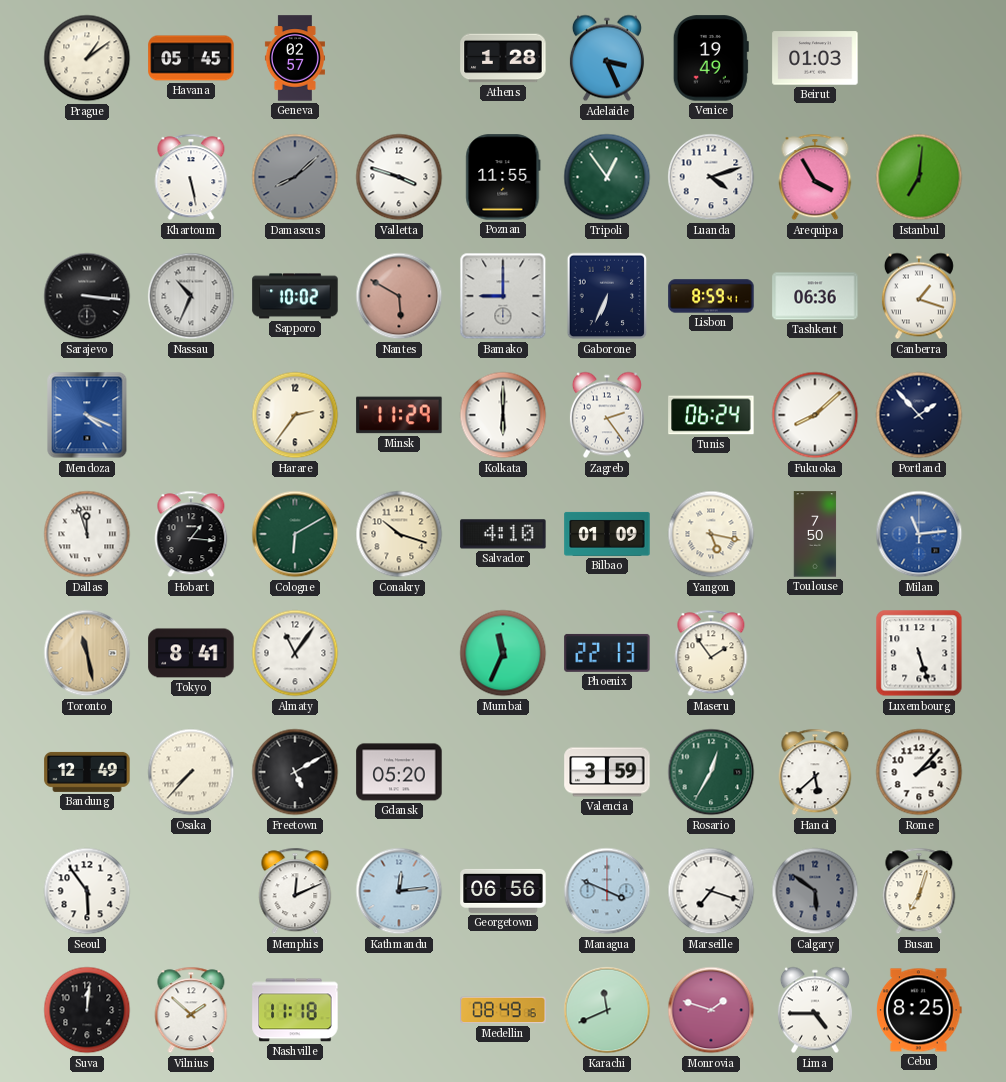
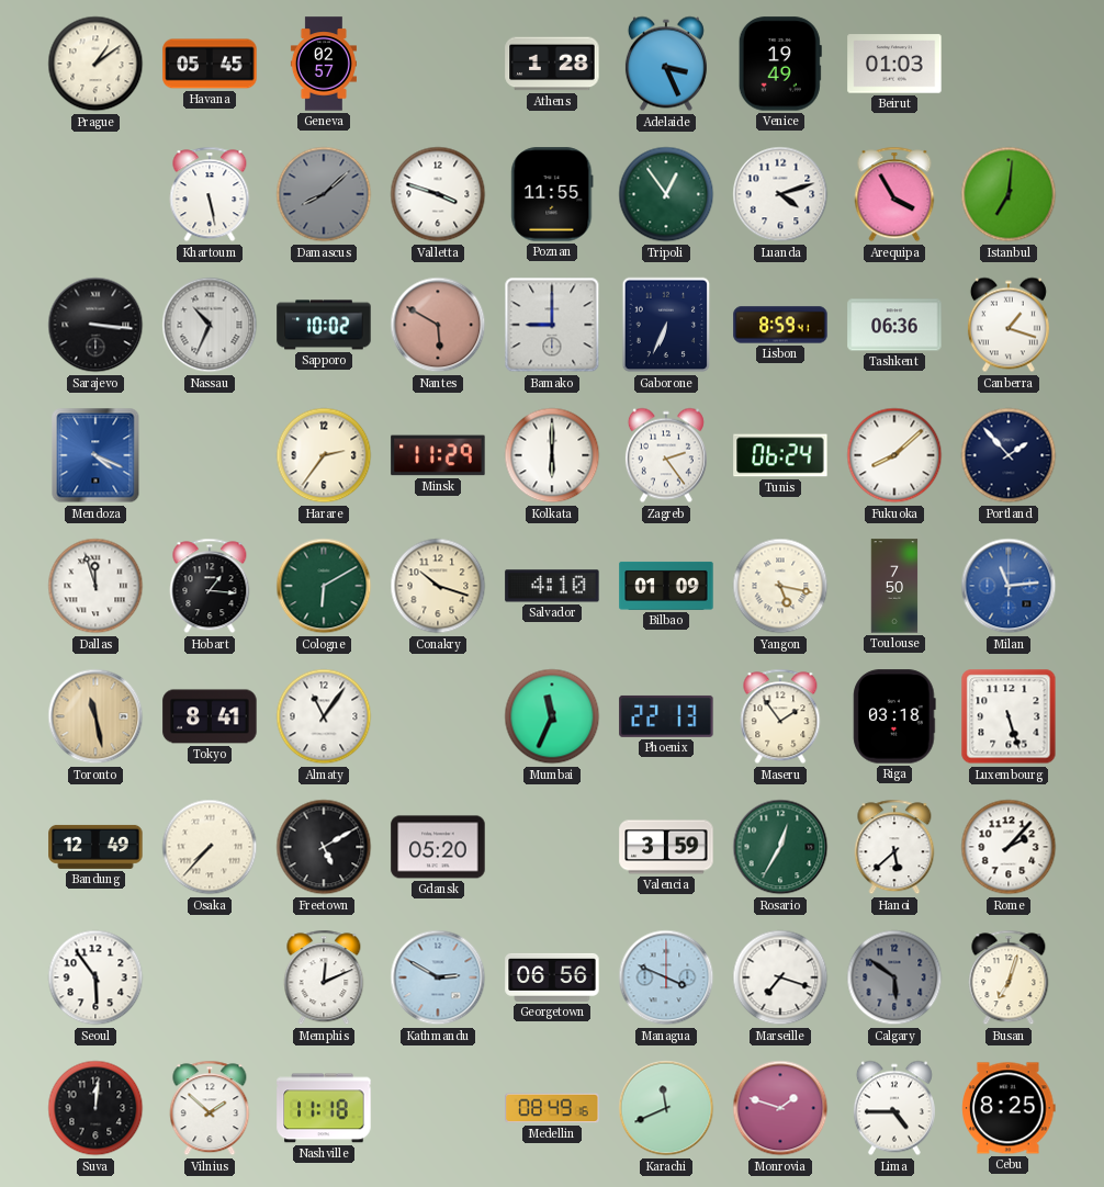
Riga: none -> 03:18
Kathmandu: 12:14 -> 2:50
